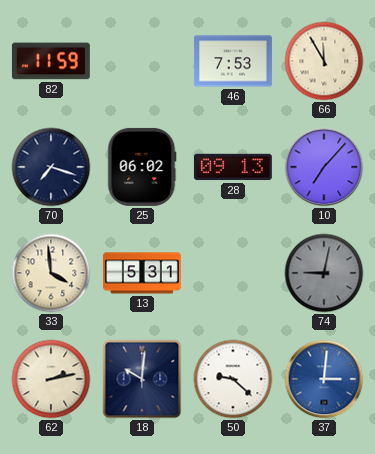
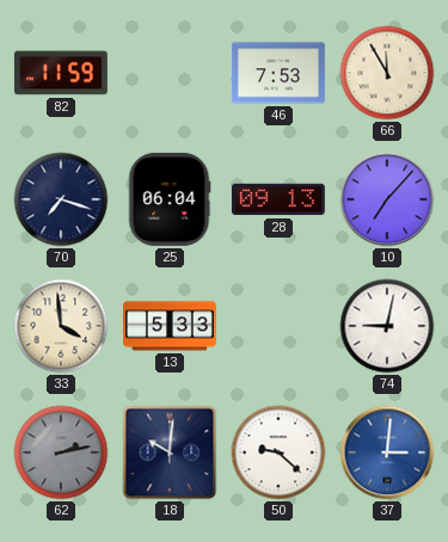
25: 06:02 -> 06:04
13: 5:31 -> 5:33
74 dial: grey -> white
62 dial: cream -> grey
